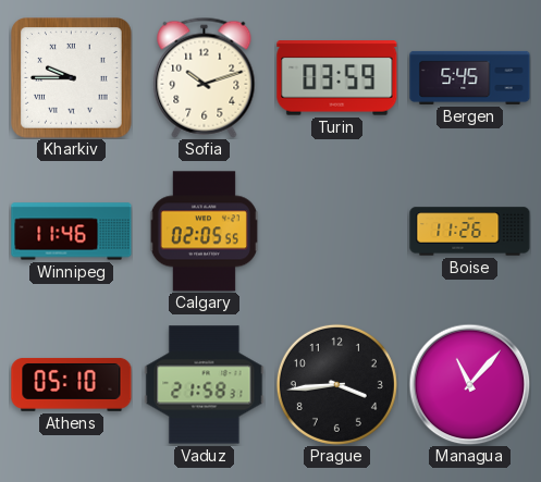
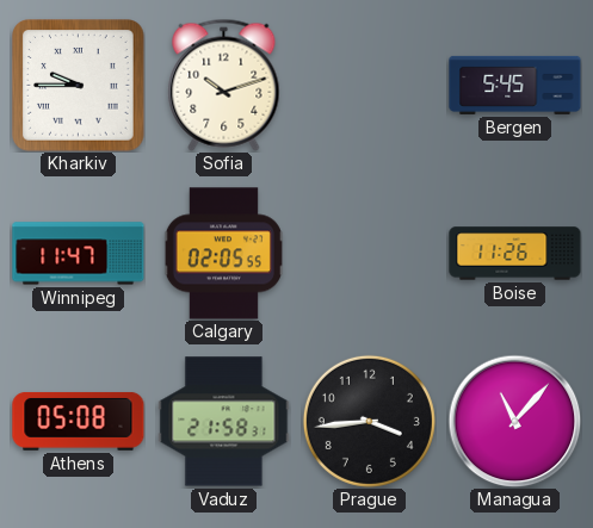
Turin: 03:59 -> none
Winnipeg: 11:46 -> 11:47
Athens: 05:10 -> 05:08
